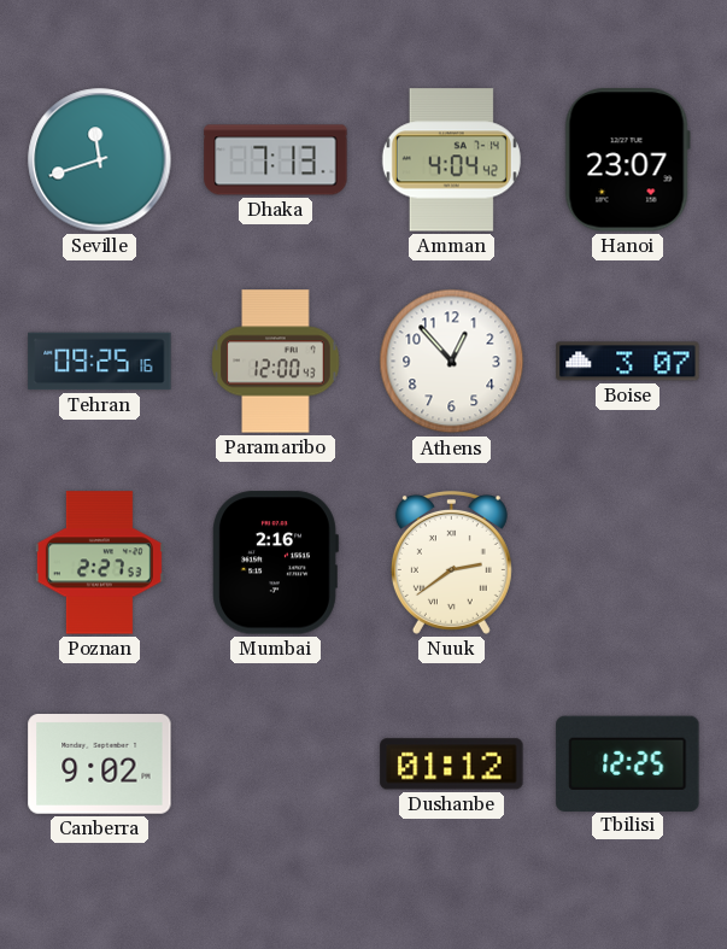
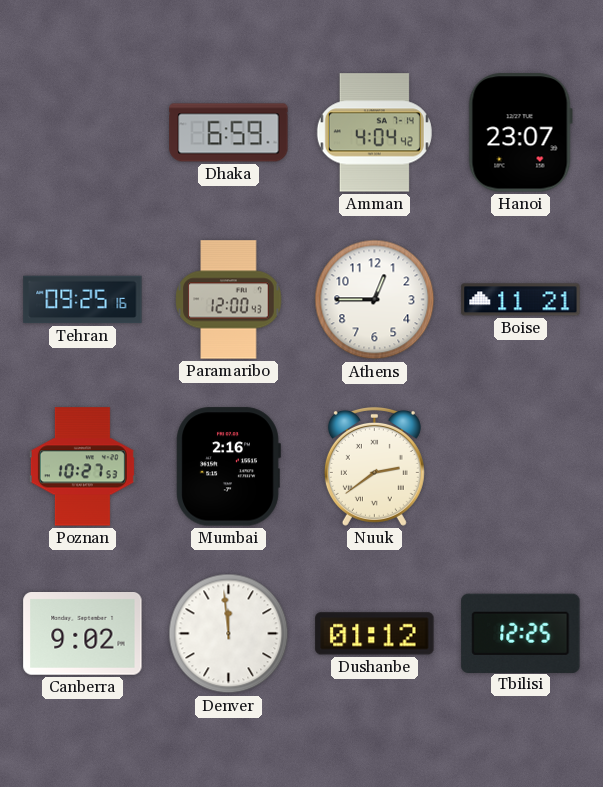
Seville: 11:42 -> none
Dhaka: 7:13 -> 6:59
Athens: 12:53 -> 12:45
Boise: 3:07 -> 11:21
Poznan: 2:27 -> 10:27
Denver: none -> 11:59
